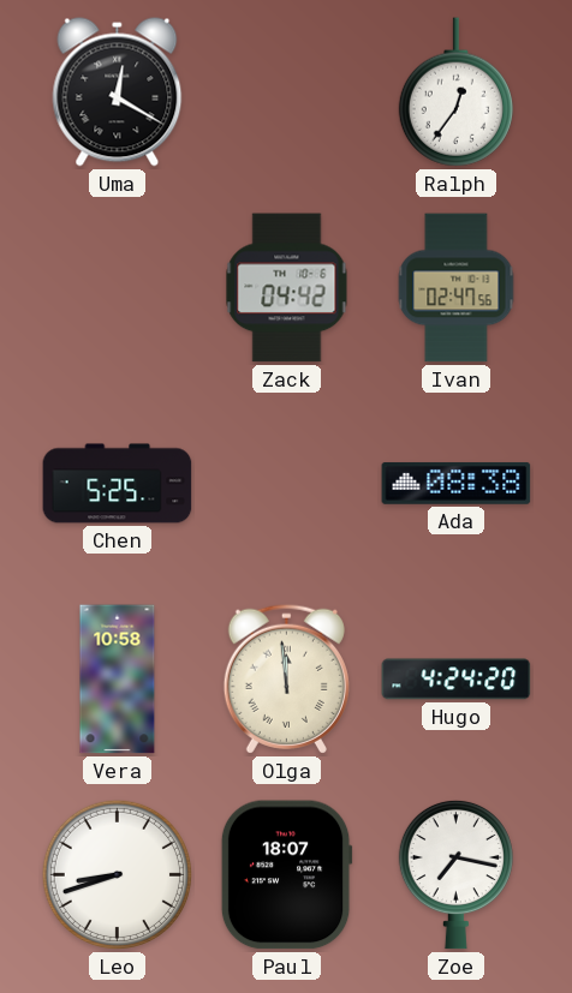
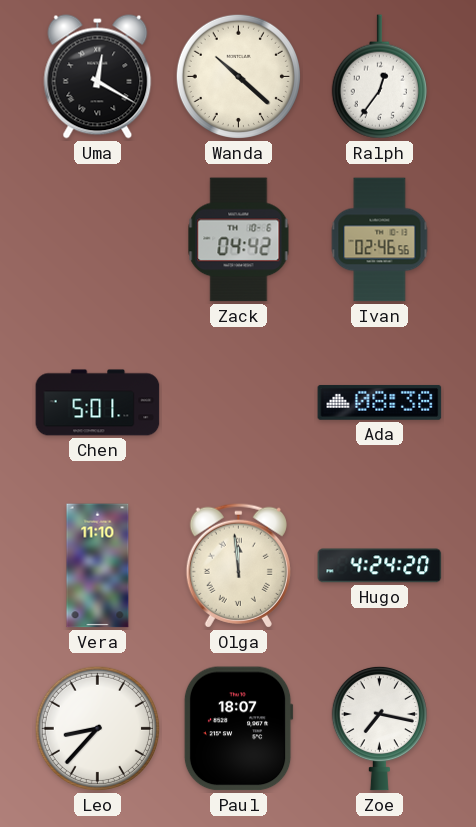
Wanda: none -> 10:22
Ivan: 02:47 -> 02:46
Chen: 5:25 -> 5:01
Vera: 10:58 -> 11:10
Leo: 8:42 -> 8:37
